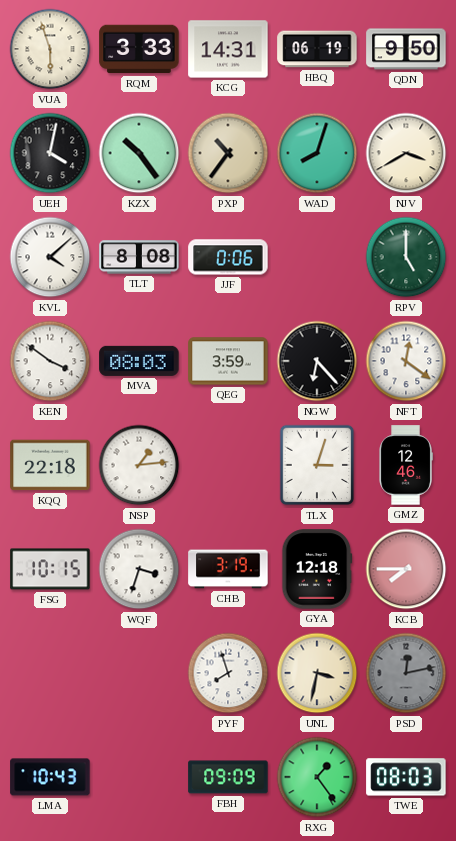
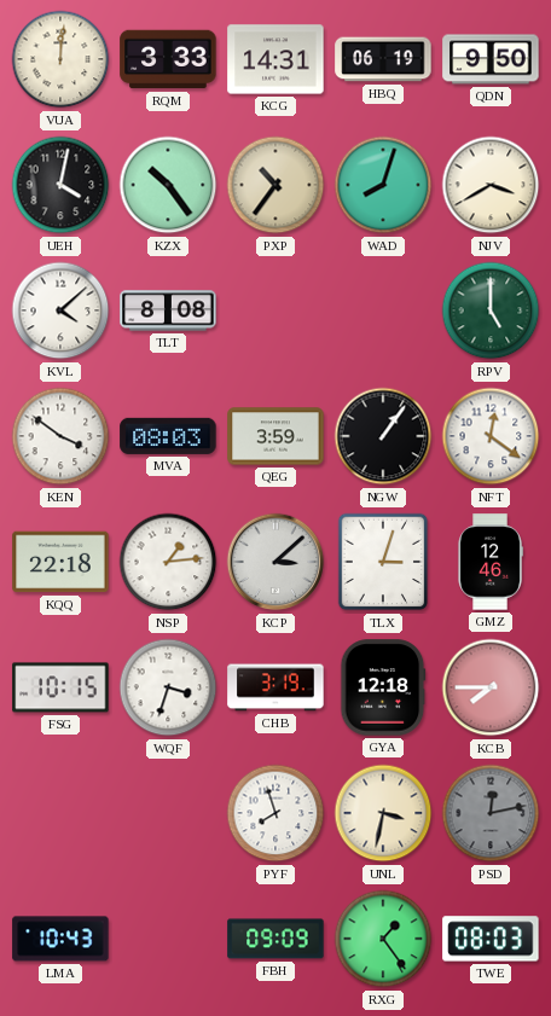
VUA: 5:57 -> 12:01
JJF: 0:06 -> none
NGW: 6:23 -> 1:06
KCP: none -> 3:08
